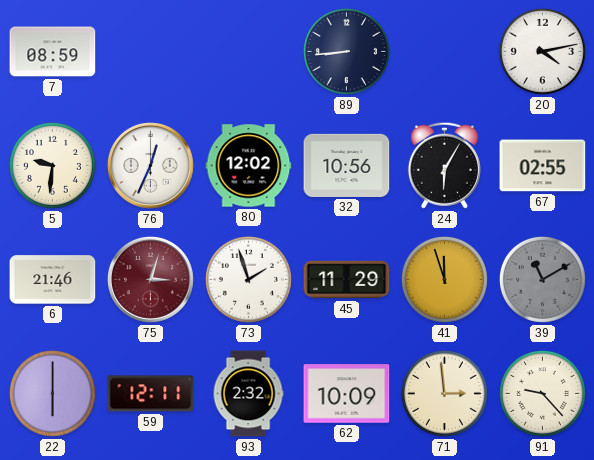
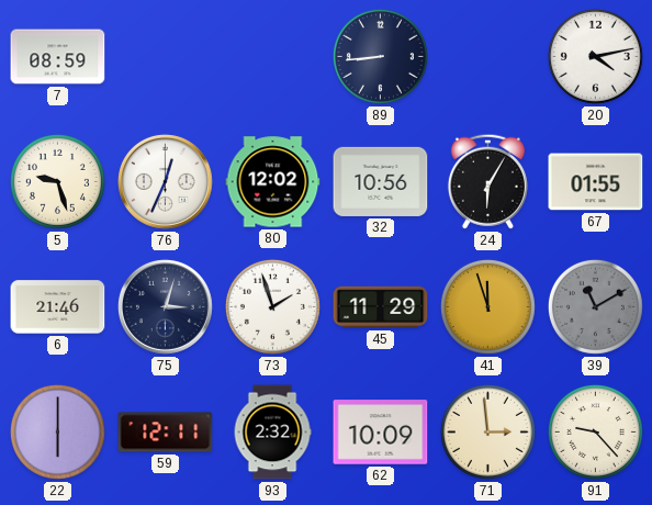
5: 9:31 -> 9:27
67: 02:55 -> 01:55
75 dial: burgundy -> navy
